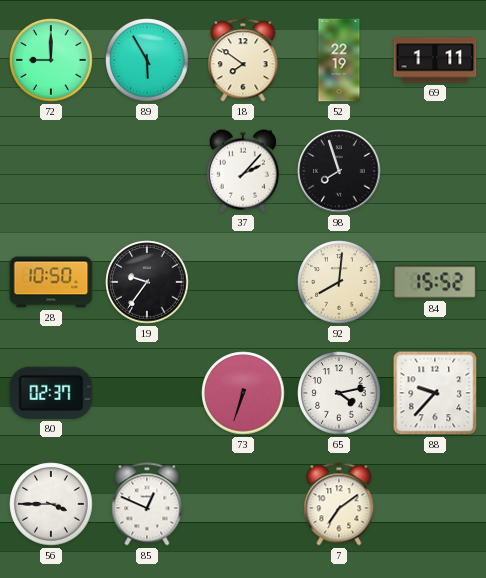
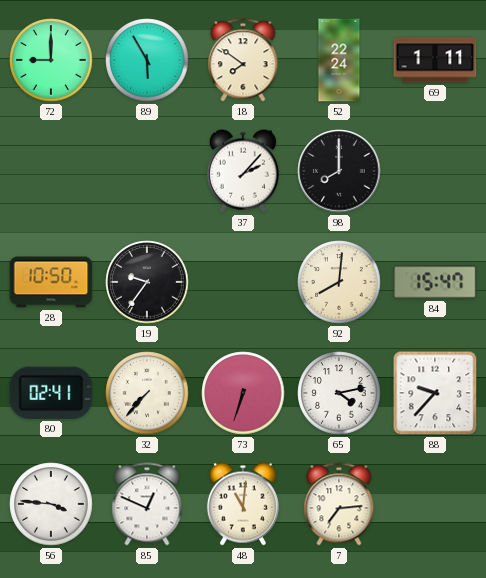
52: 22:19 -> 22:24
98: 7:57 -> 8:00
84: 15:52 -> 15:47
80: 02:37 -> 02:41
32: none -> 7:37
56: 3:45 -> 3:46
48: none -> 11:01
7: 7:09 -> 7:14
